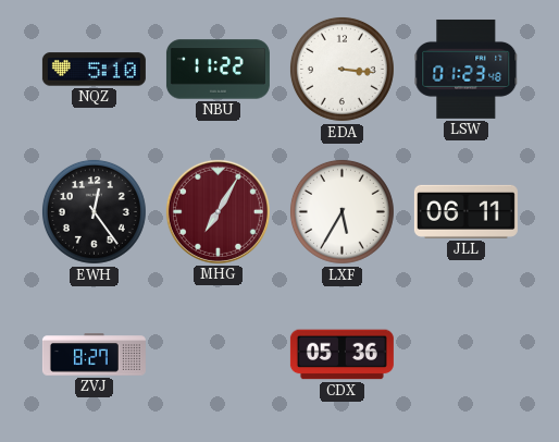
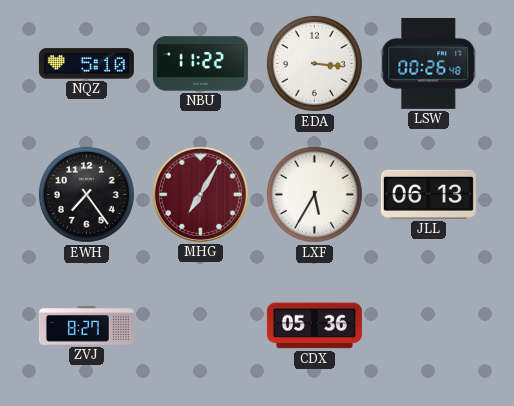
LSW: 01:23 -> 00:26
EWH: 12:24 -> 7:24
JLL: 06:11 -> 06:13
